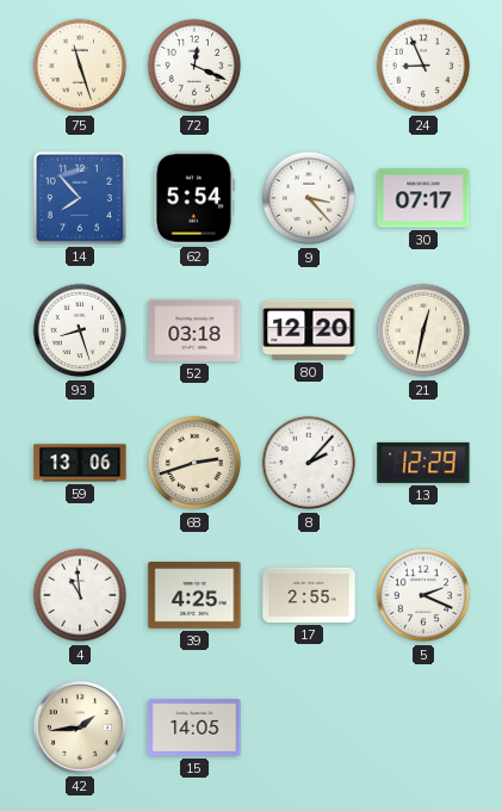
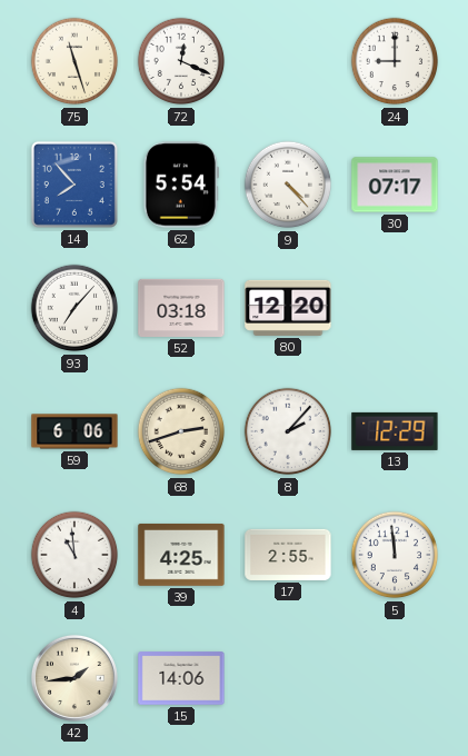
24: 8:56 -> 9:00
9: 3:23 -> 4:23
93: 8:27 -> 7:07
21: 12:32 -> none
59: 13:06 -> 6:06
5: 2:19 -> 11:59
15: 14:05 -> 14:06
